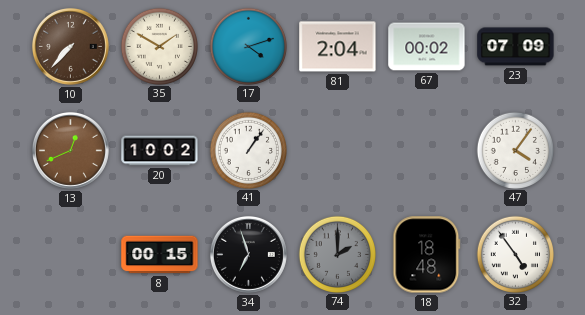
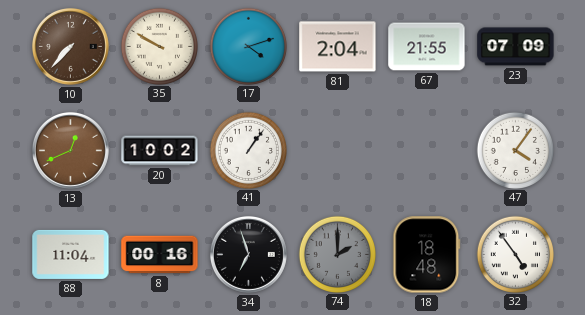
35: 1:50 -> 9:50
67: 00:02 -> 21:55
88: none -> 11:04
8: 00:15 -> 00:16
